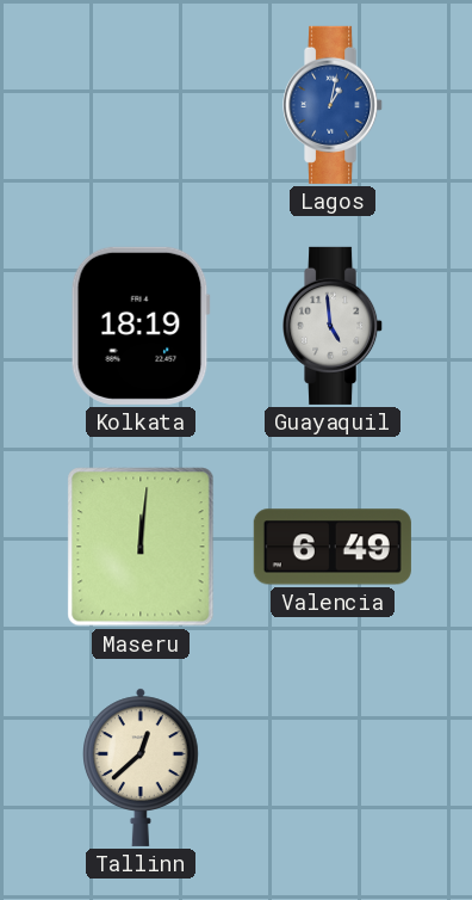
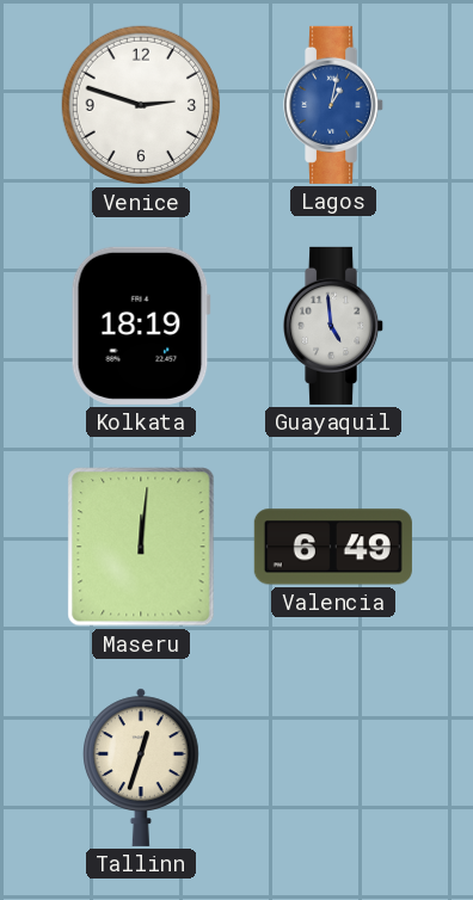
Venice: none -> 2:48
Tallinn: 12:38 -> 12:33
